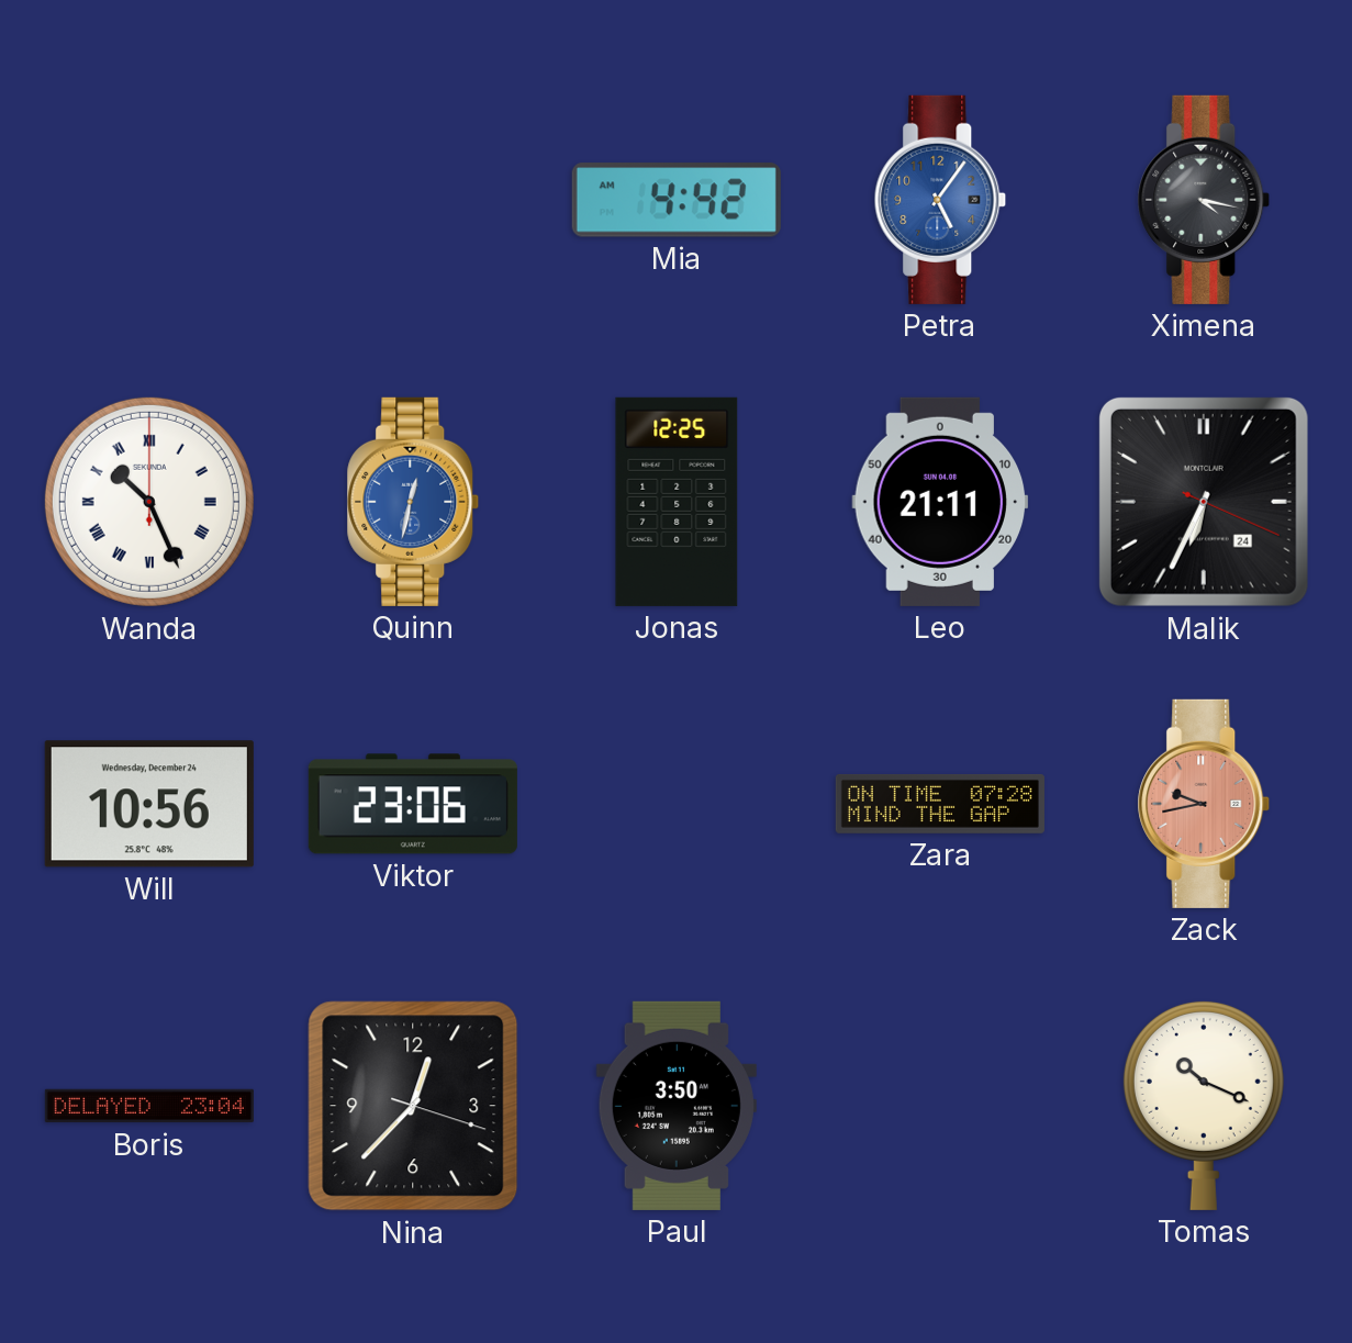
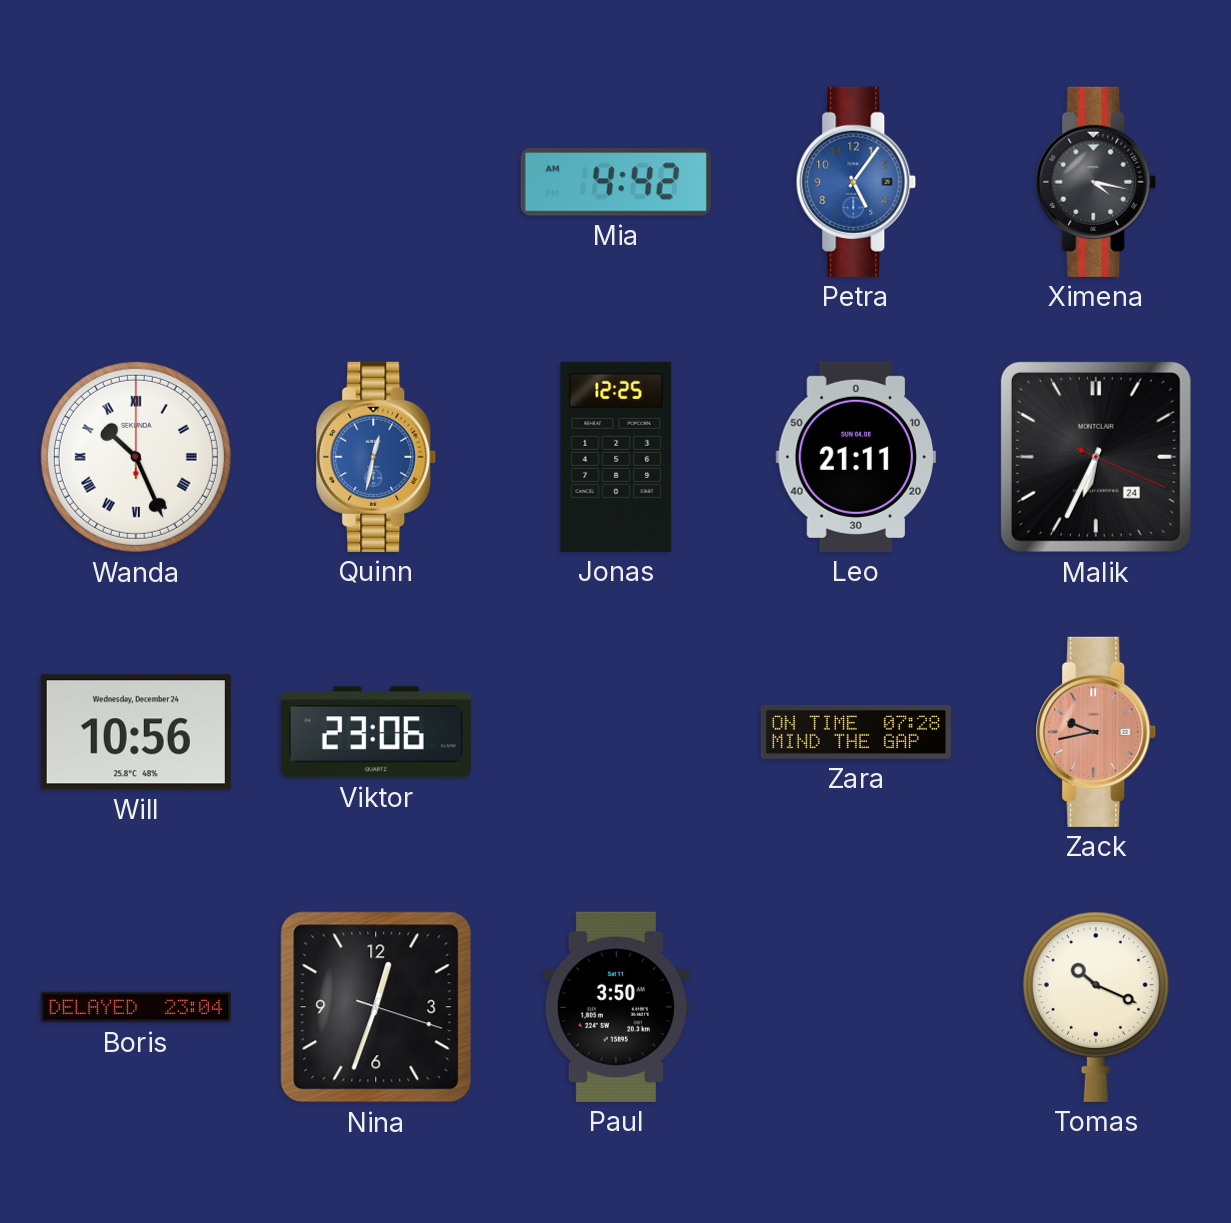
Nina: 12:37 -> 12:33
